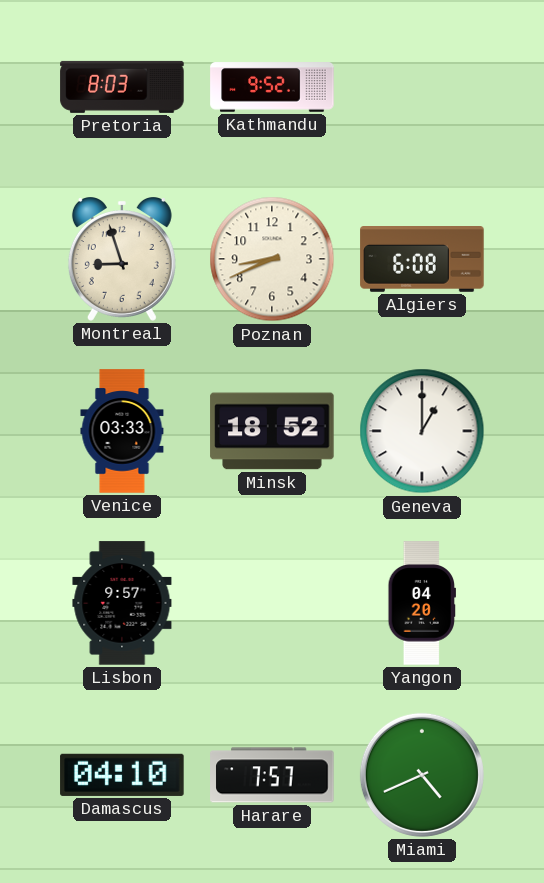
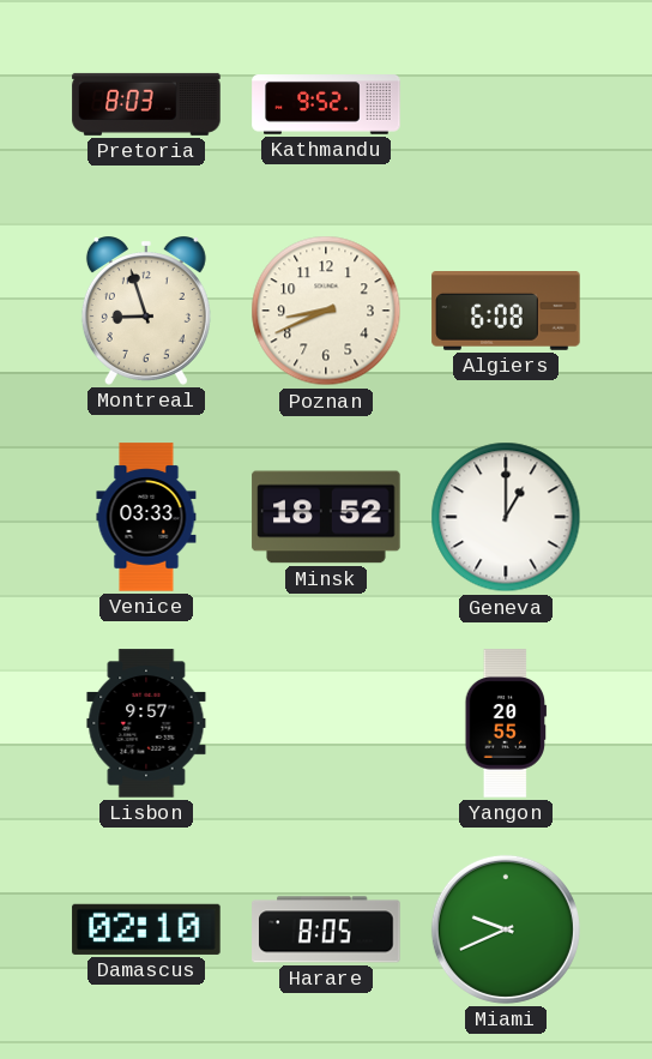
Yangon: 04:20 -> 20:55
Damascus: 04:10 -> 02:10
Harare: 7:57 -> 8:05
Miami: 4:41 -> 9:41
